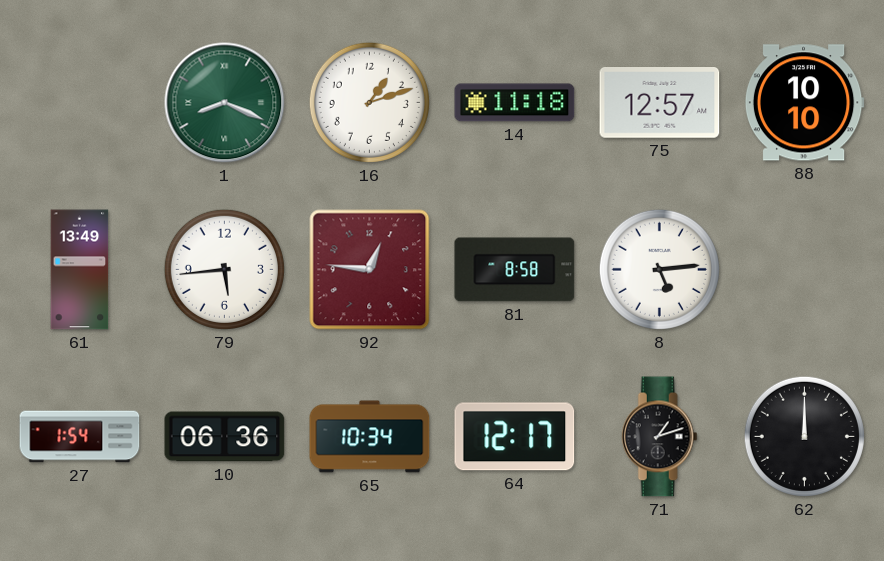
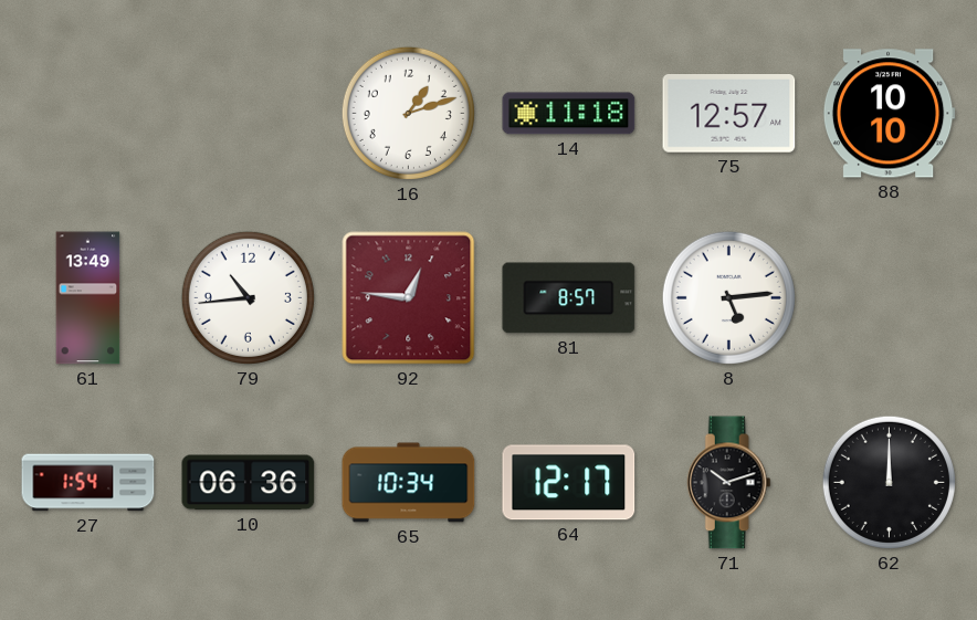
1: 8:19 -> none
79: 5:44 -> 10:44
81: 8:58 -> 8:57
71: 1:12 -> 10:12
